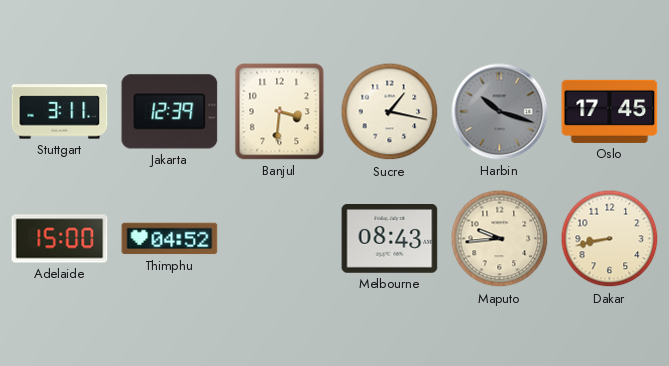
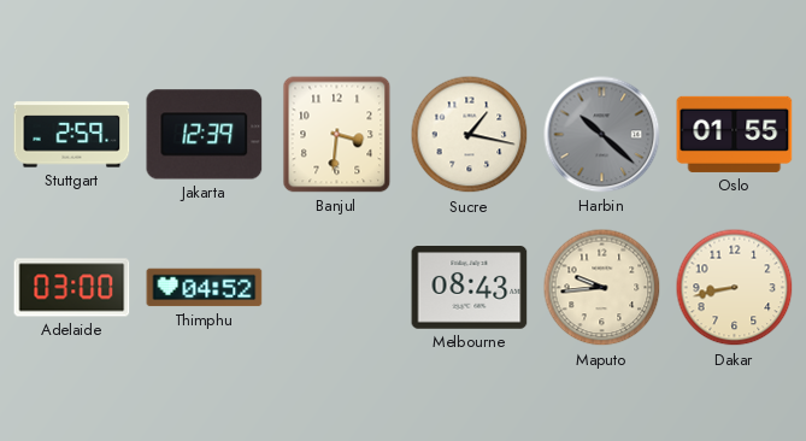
Stuttgart: 3:11 -> 2:59
Harbin: 10:18 -> 10:22
Oslo: 17:45 -> 01:55
Adelaide: 15:00 -> 03:00
